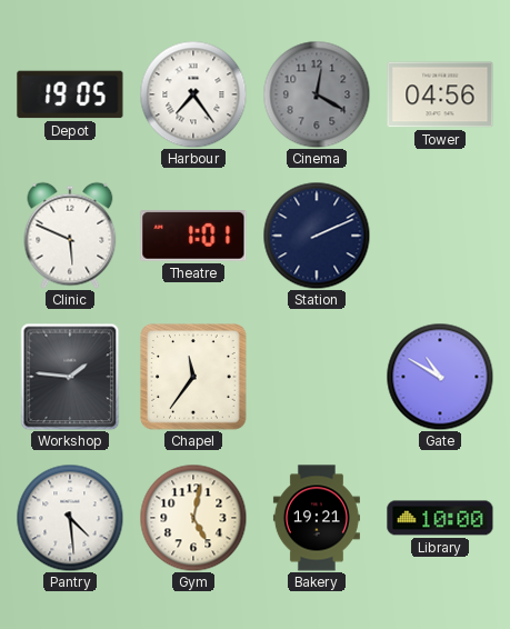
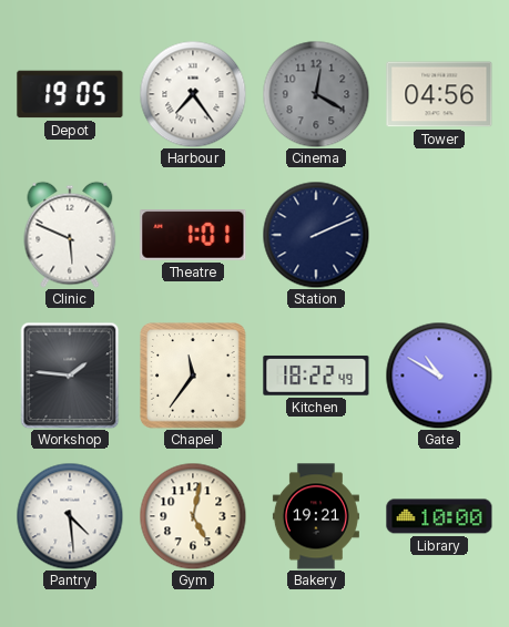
Kitchen: none -> 18:22
